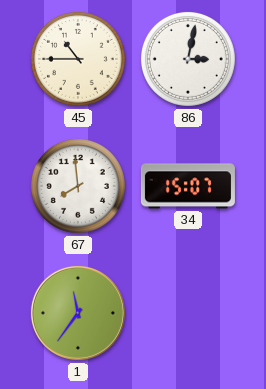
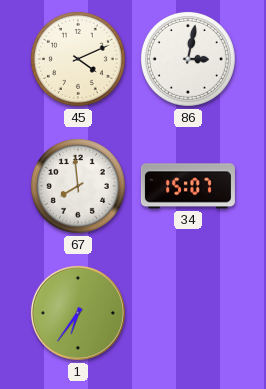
45: 10:45 -> 4:11
1: 11:36 -> 6:36
